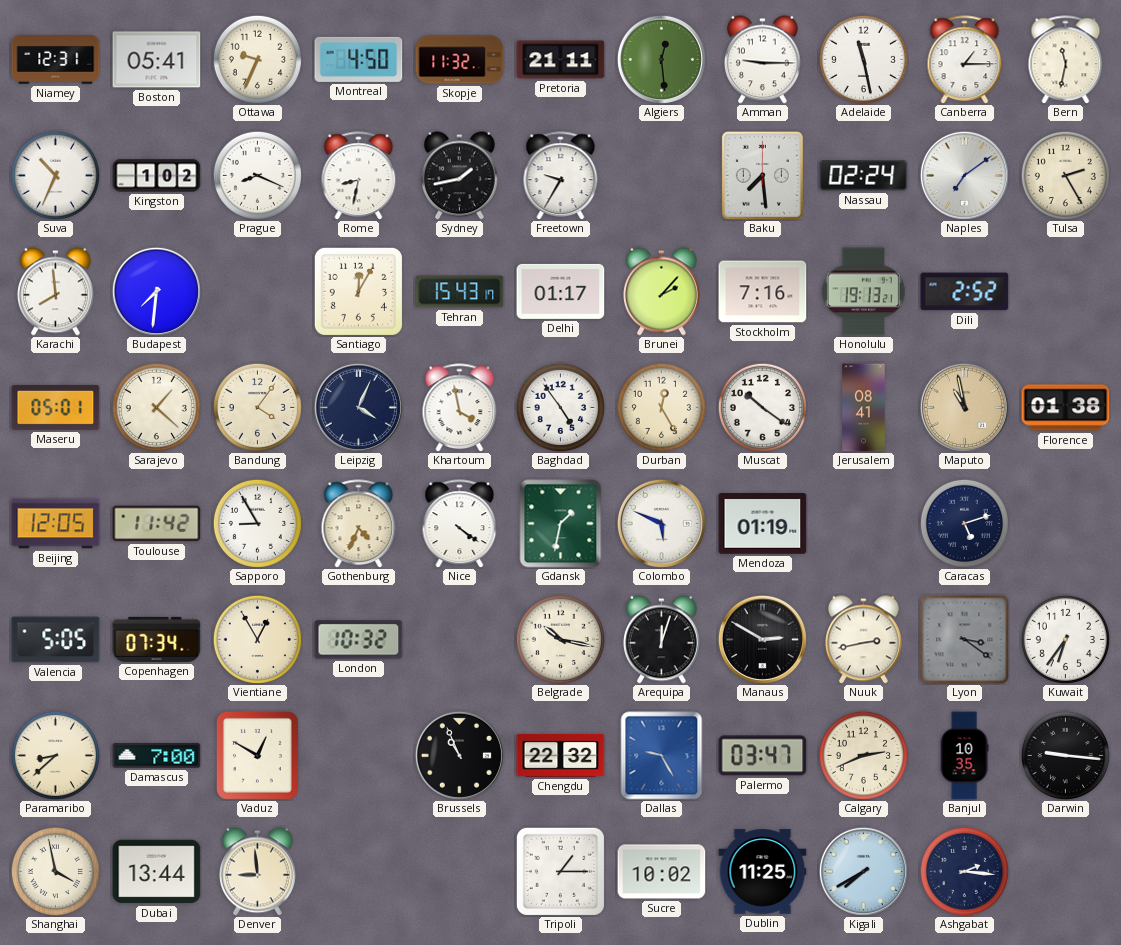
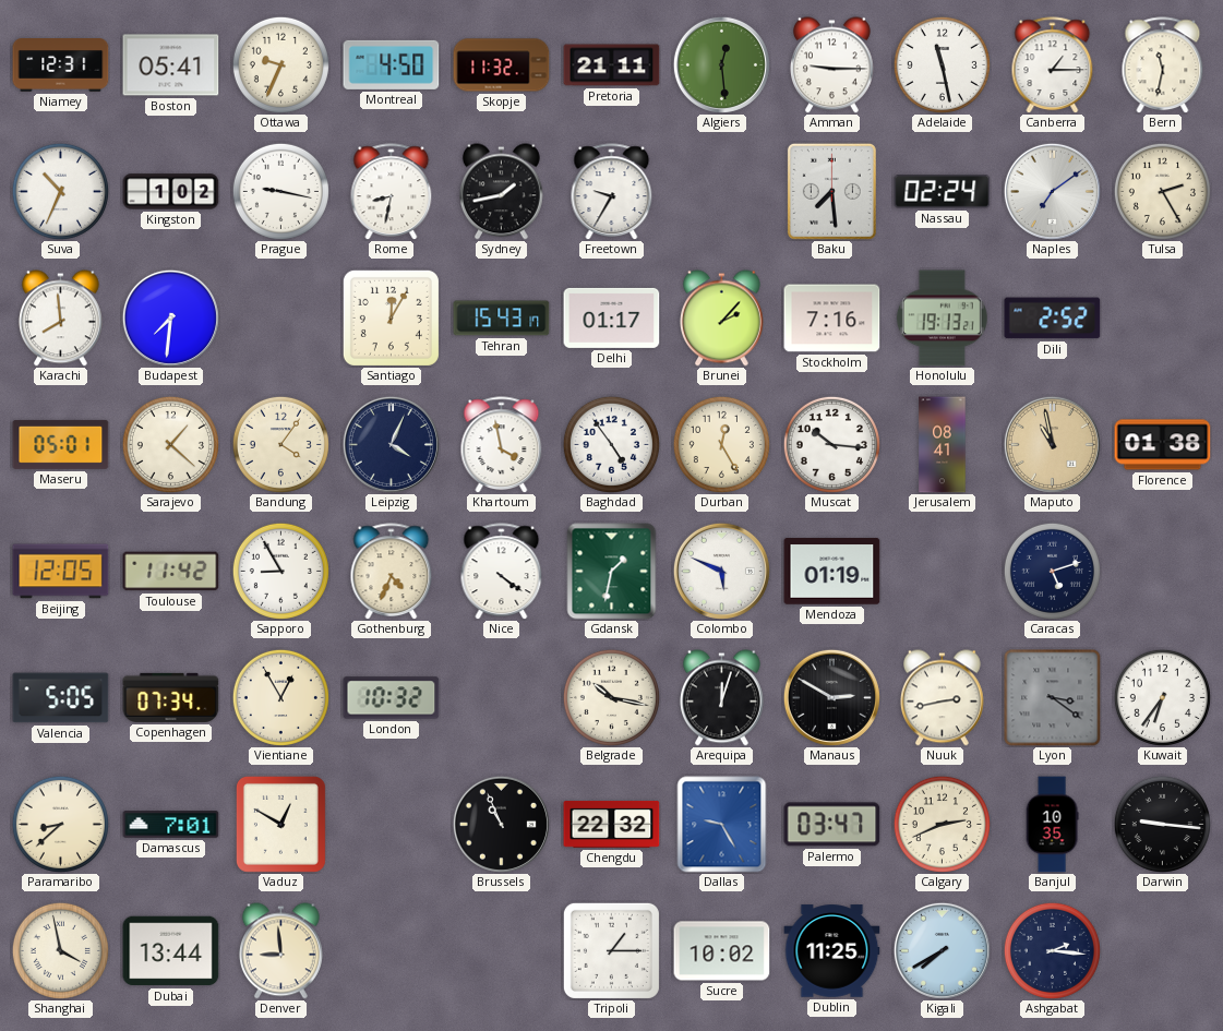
Prague: 8:19 -> 9:17
Muscat: 10:21 -> 10:16
Damascus: 7:00 -> 7:01
